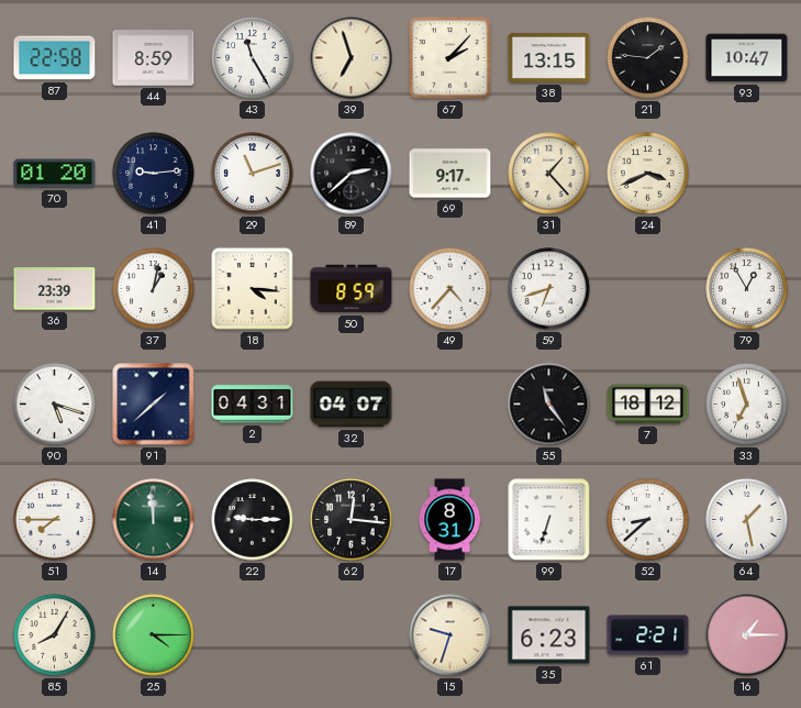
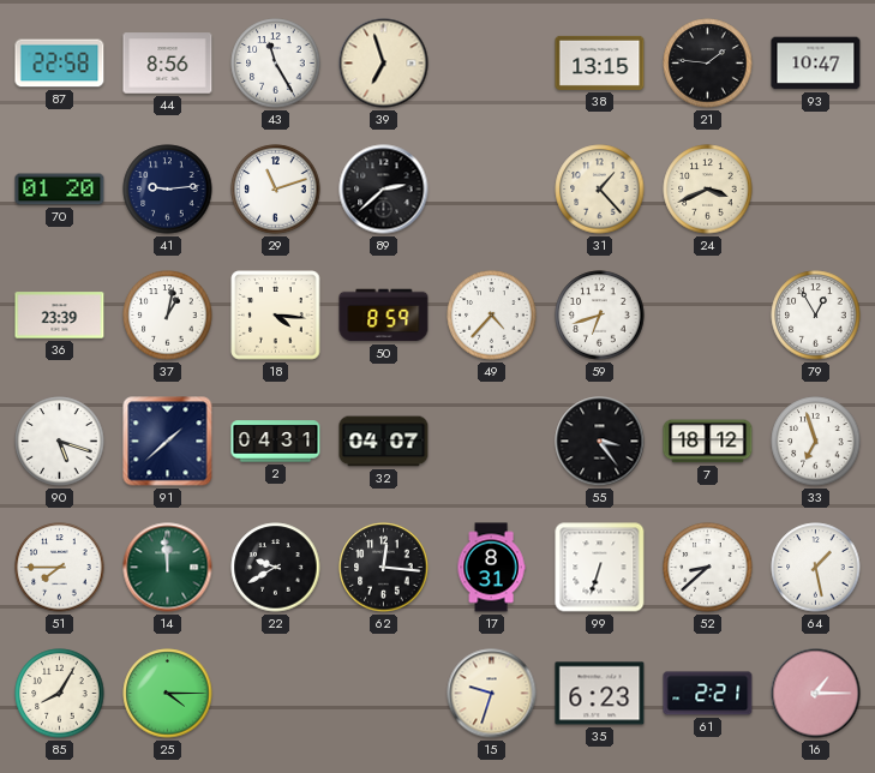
44: 8:59 -> 8:56
67: 2:07 -> none
69: 9:17 -> none
55: 11:24 -> 3:24
22: 9:15 -> 9:40
